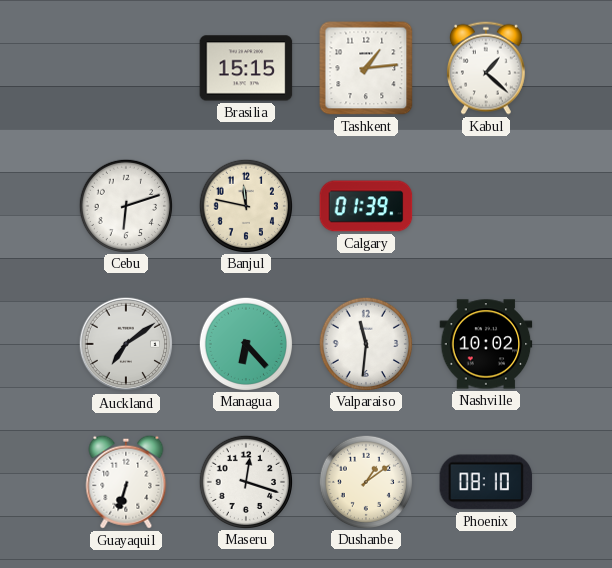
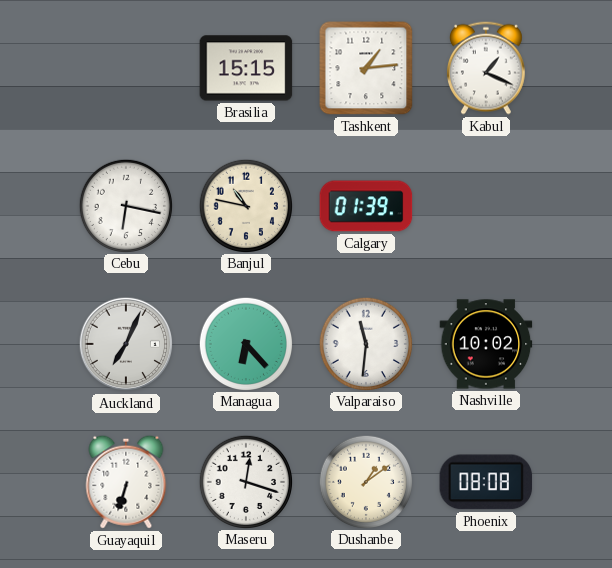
Kabul: 1:22 -> 1:19
Cebu: 6:12 -> 6:17
Banjul: 11:47 -> 10:47
Auckland: 7:09 -> 7:04
Phoenix: 08:10 -> 08:08
